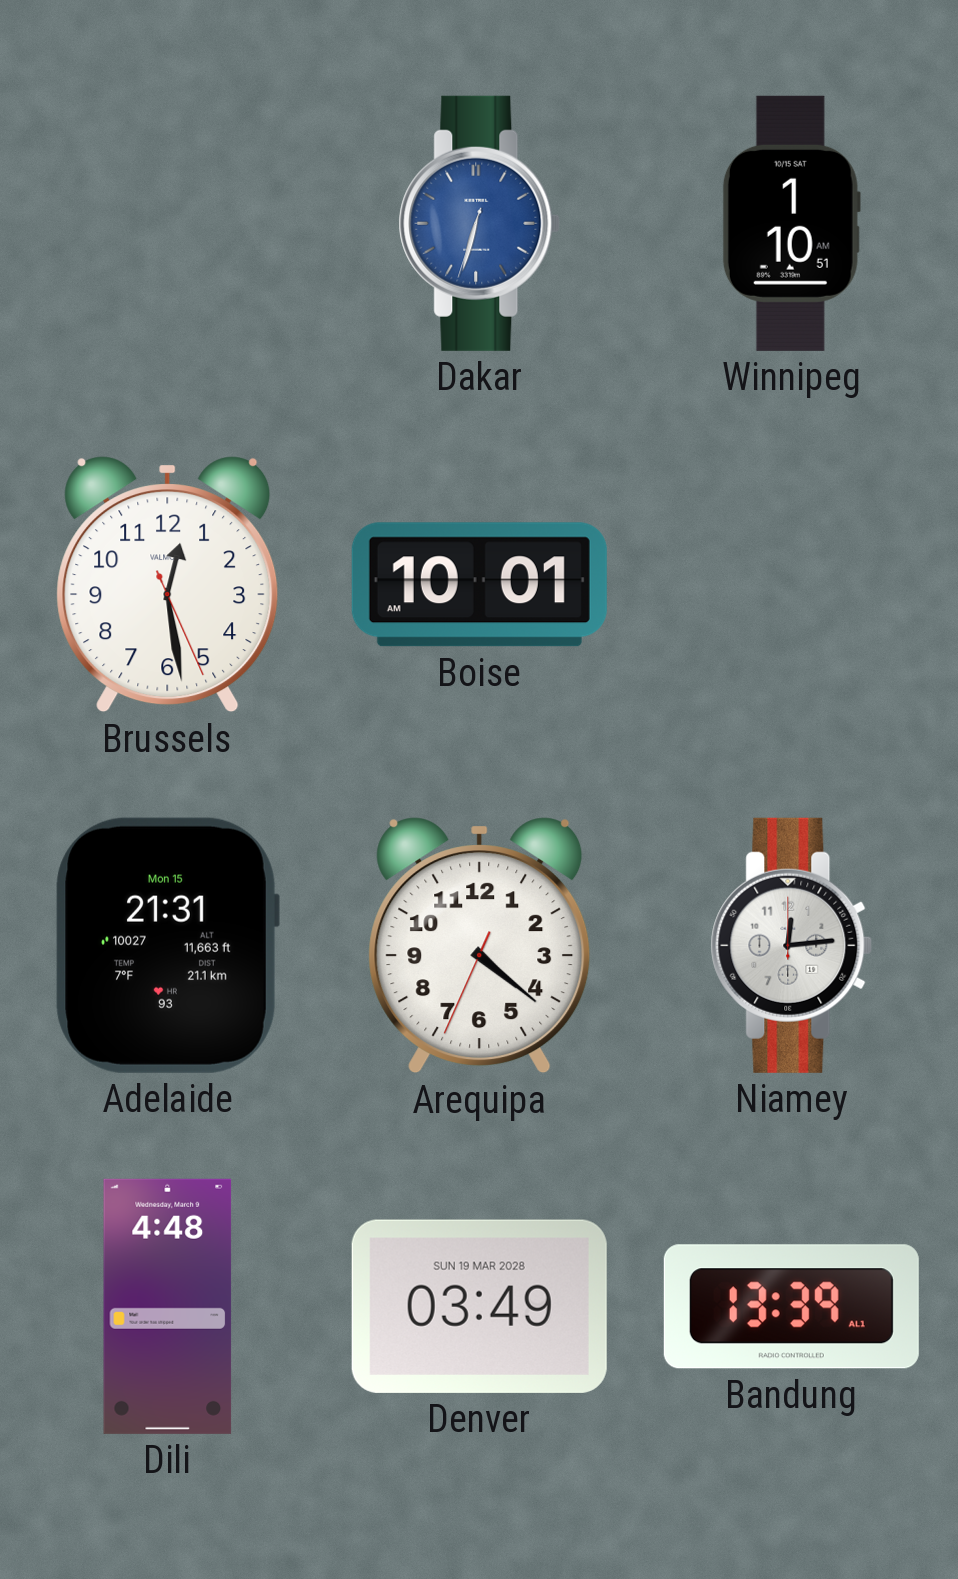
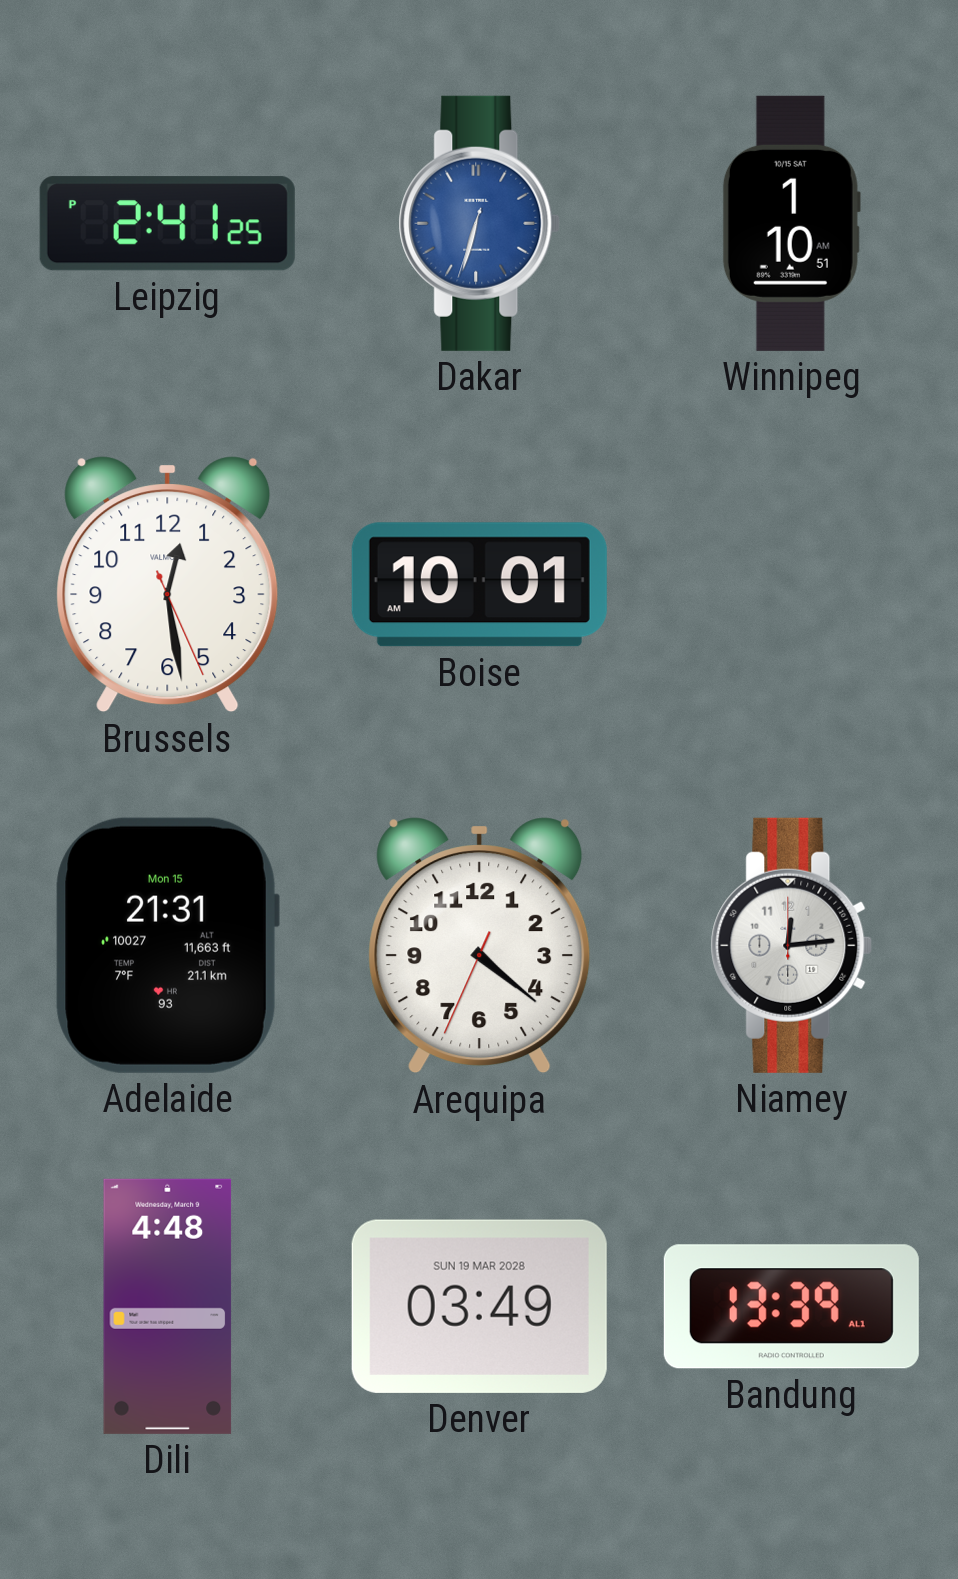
Leipzig: none -> 2:41
